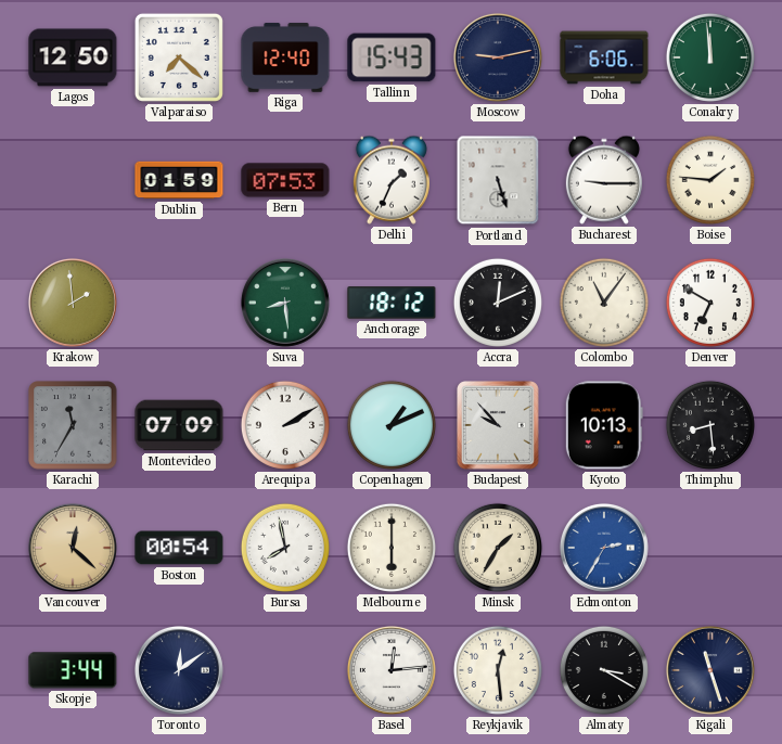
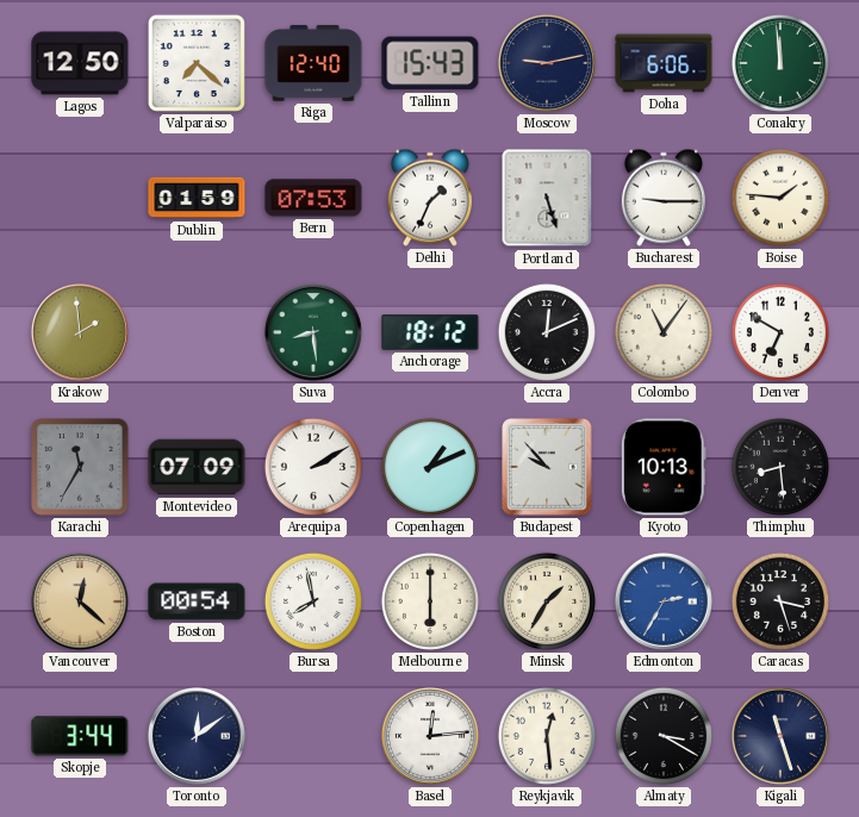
Caracas: none -> 3:27
